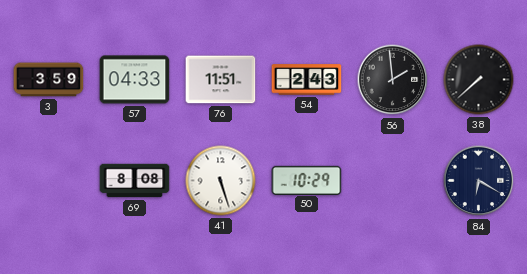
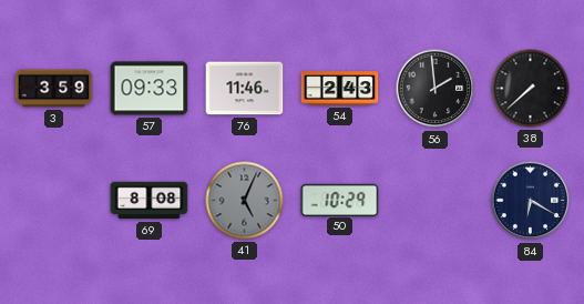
57: 04:33 -> 09:33
76: 11:51 -> 11:46
41: 5:27 -> 5:04
41 dial: white -> grey
